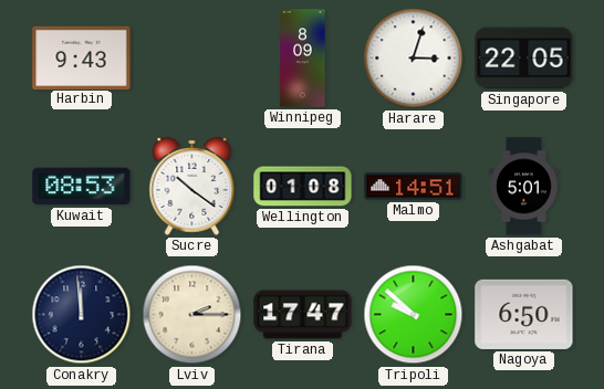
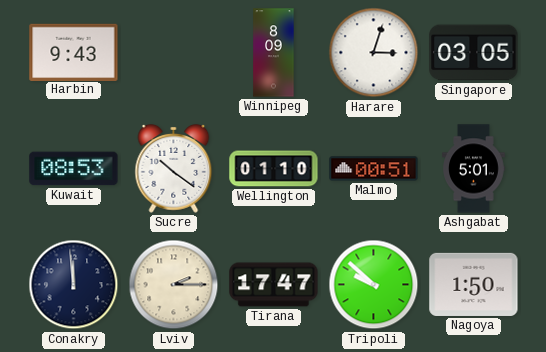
Singapore: 22:05 -> 03:05
Wellington: 01:08 -> 01:10
Malmo: 14:51 -> 00:51
Nagoya: 6:50 -> 1:50
